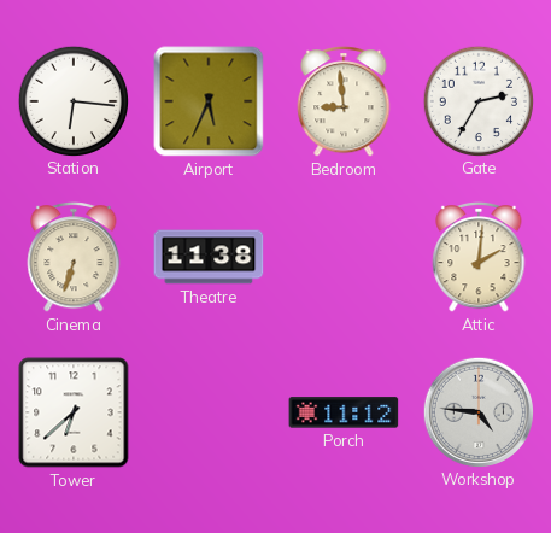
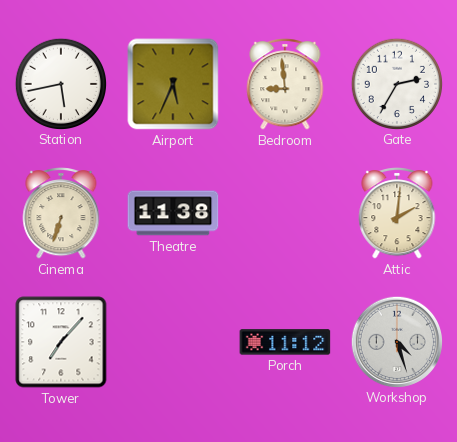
Station: 6:16 -> 5:43
Tower: 6:38 -> 7:07
Workshop: 4:46 -> 4:27
